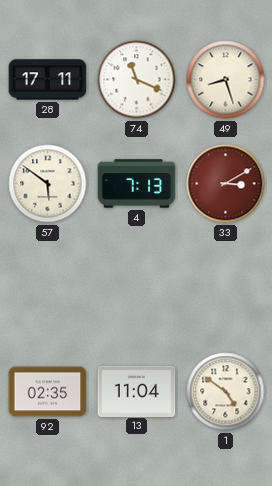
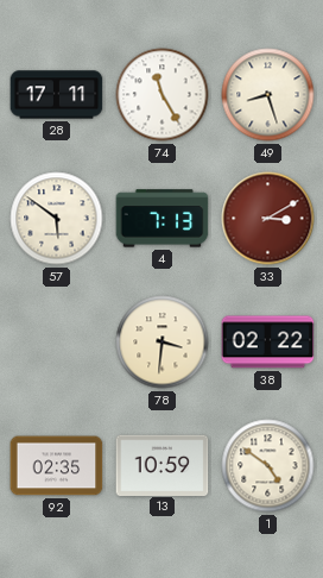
74: 11:19 -> 11:25
78: none -> 3:31
38: none -> 02:22
13: 11:04 -> 10:59
